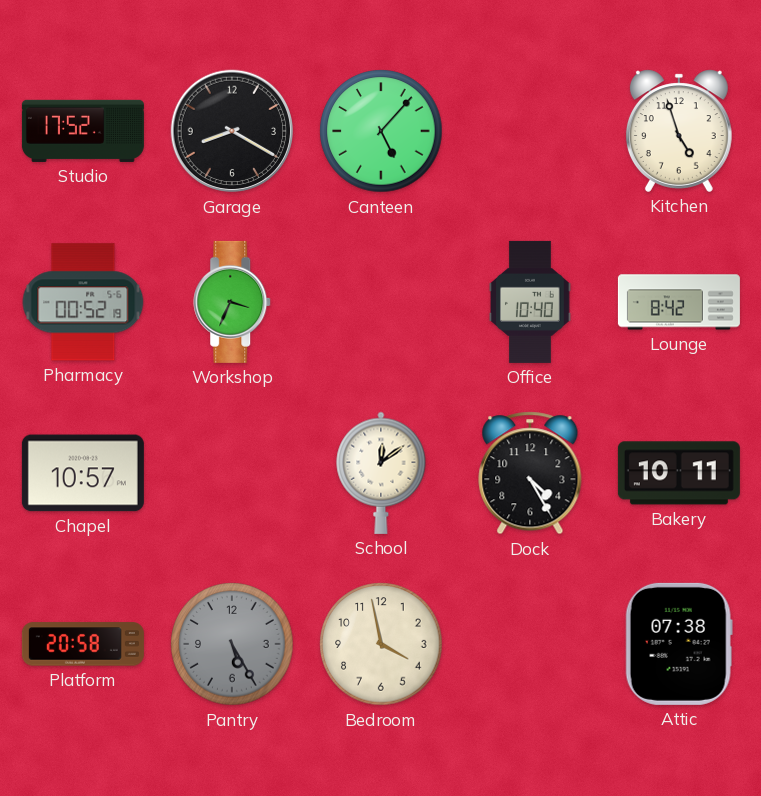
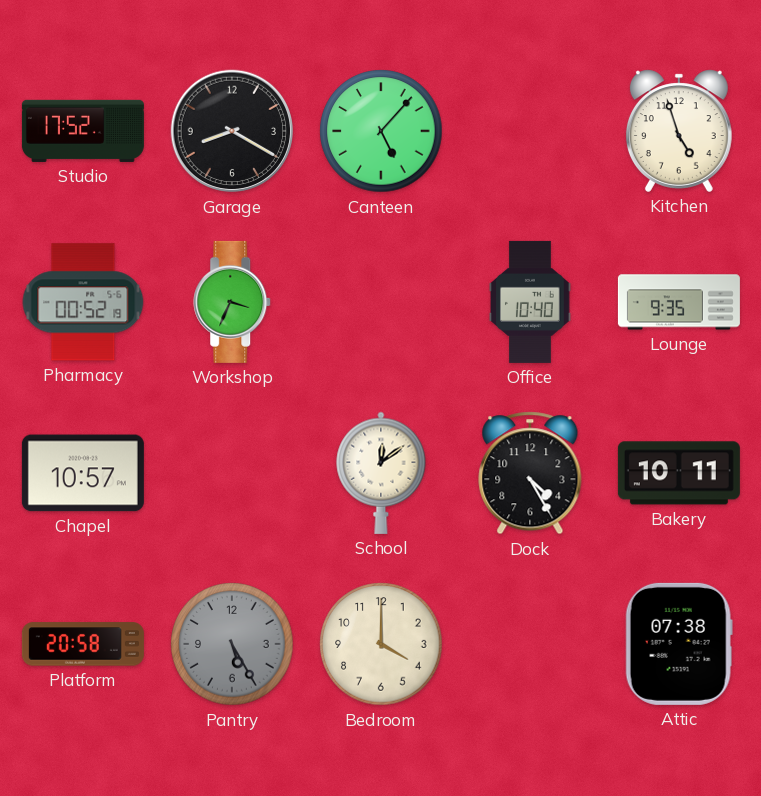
Lounge: 8:42 -> 9:35
Bedroom: 3:58 -> 4:00
